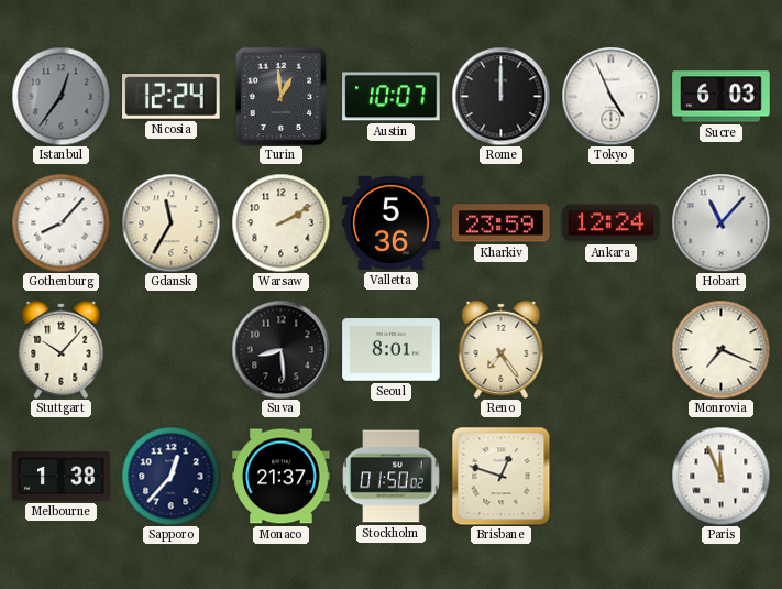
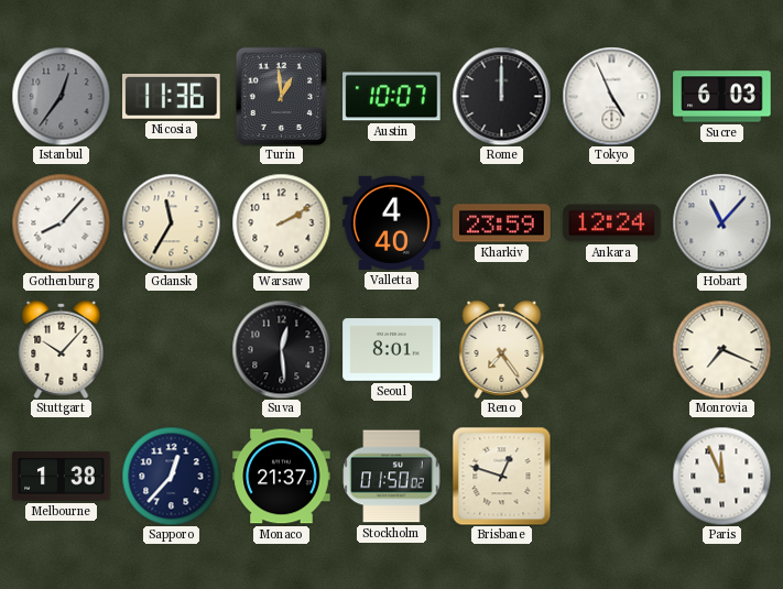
Nicosia: 12:24 -> 11:36
Valletta: 5:36 -> 4:40
Suva: 8:29 -> 12:29
